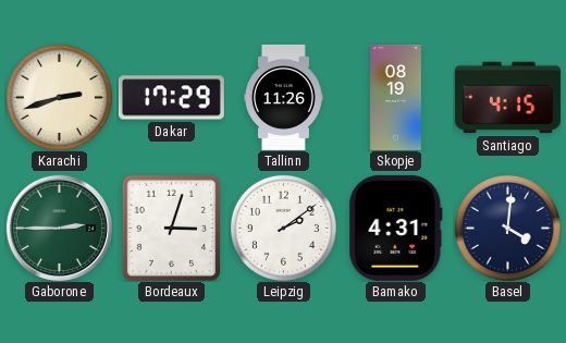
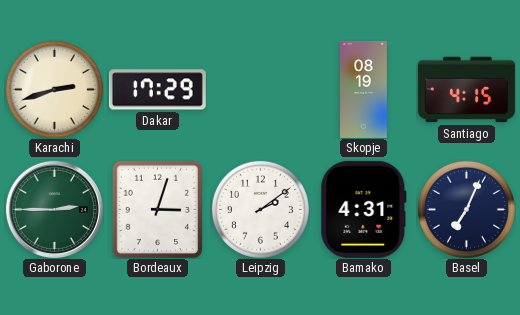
Tallinn: 11:26 -> none
Basel: 4:01 -> 7:04
